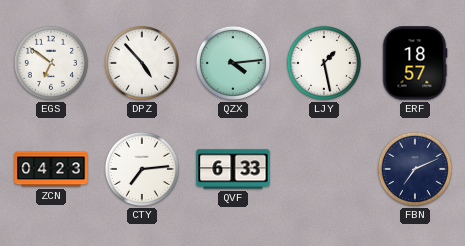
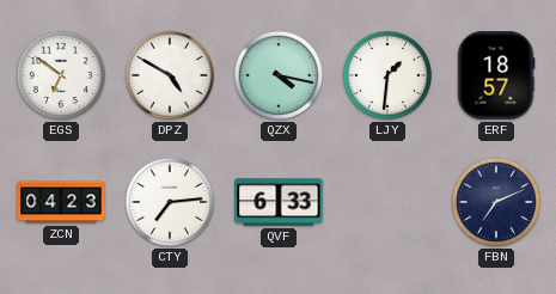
DPZ: 4:53 -> 4:50
QZX: 4:14 -> 4:17
LJY: 1:28 -> 1:31
